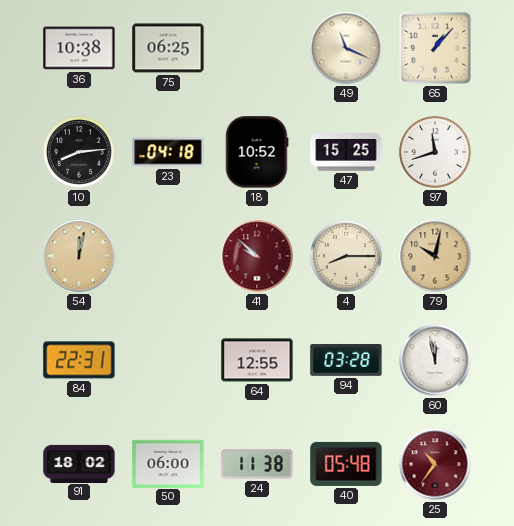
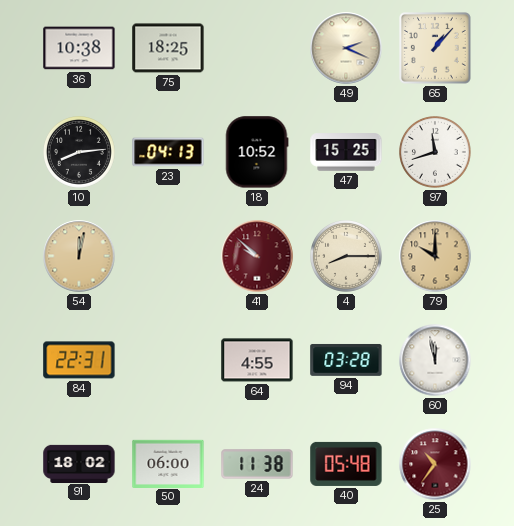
75: 06:25 -> 18:25
49: 11:19 -> 2:19
23: 04:18 -> 04:13
79: 10:02 -> 10:00
64: 12:55 -> 4:55
